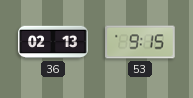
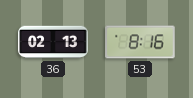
53: 9:15 -> 8:16
